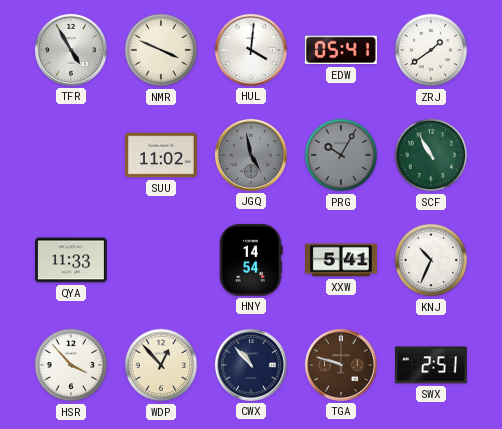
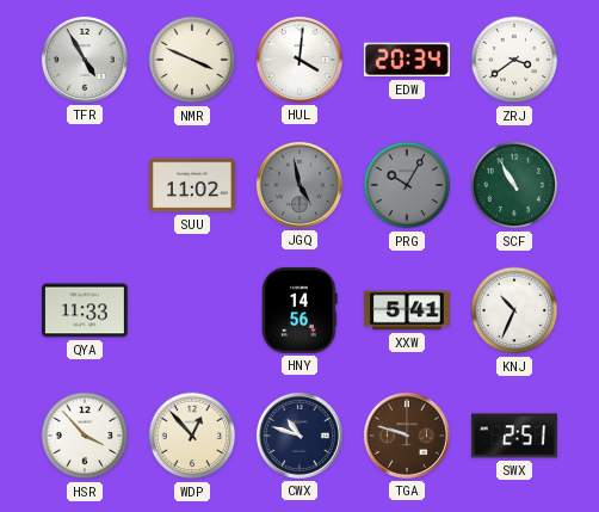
EDW: 05:41 -> 20:34
ZRJ: 1:39 -> 3:39
HNY: 14:54 -> 14:56
CWX: 10:53 -> 10:48
